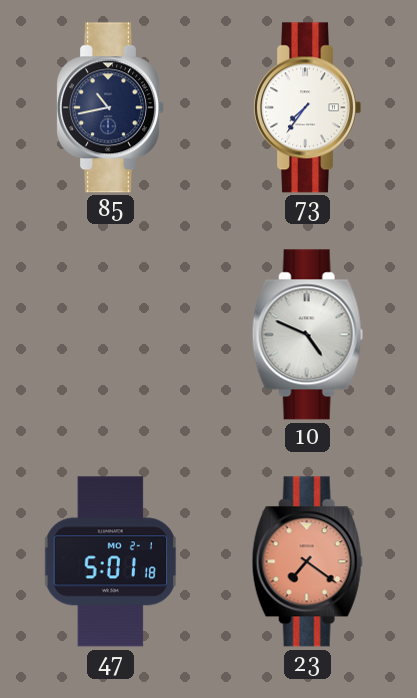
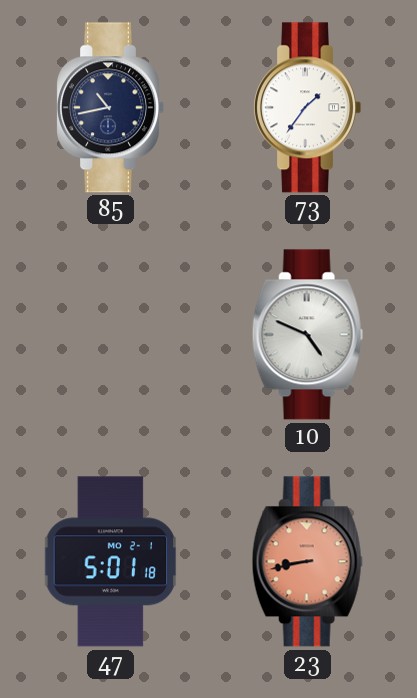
73: 7:36 -> 1:36
23: 7:21 -> 8:43
